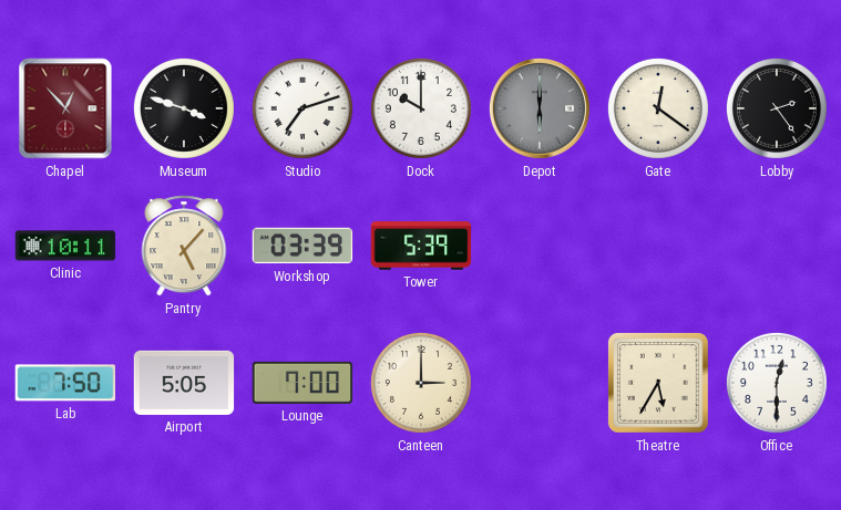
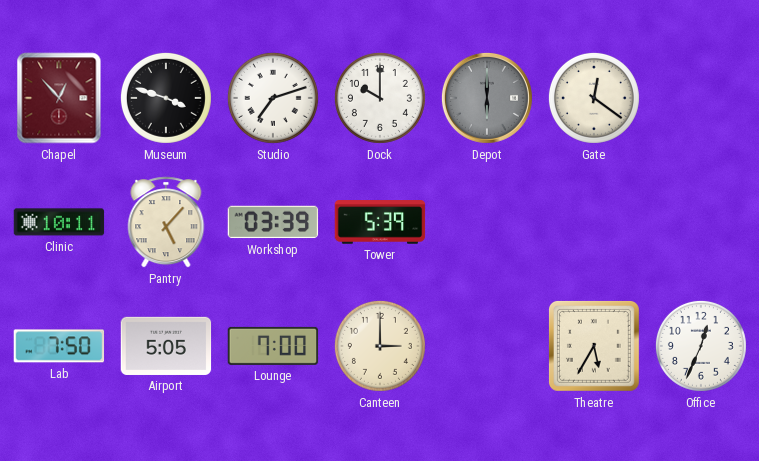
Lobby: 2:24 -> none
Office: 12:30 -> 12:34
